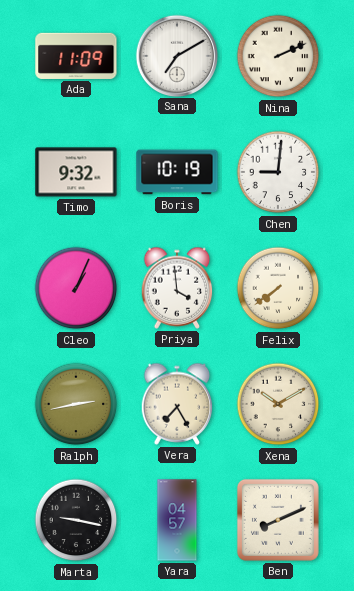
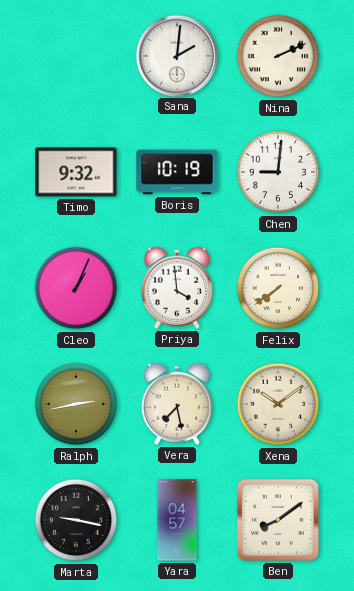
Ada: 11:09 -> none
Sana: 7:10 -> 2:01
Vera: 7:25 -> 7:28
Xena: 10:10 -> 10:09
Ben: 8:11 -> 8:09
